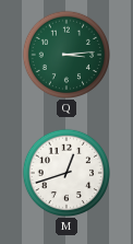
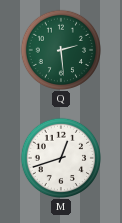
Q: 3:14 -> 2:29
